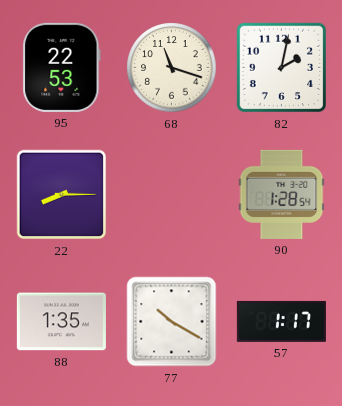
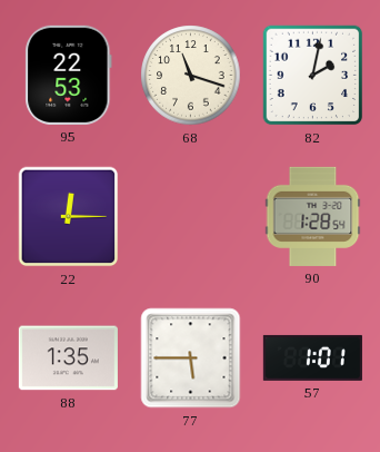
22: 8:15 -> 12:15
77: 10:20 -> 5:45
57: 1:17 -> 1:01
